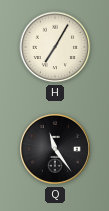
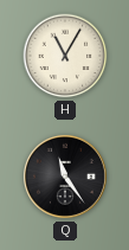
H: 7:05 -> 11:05
